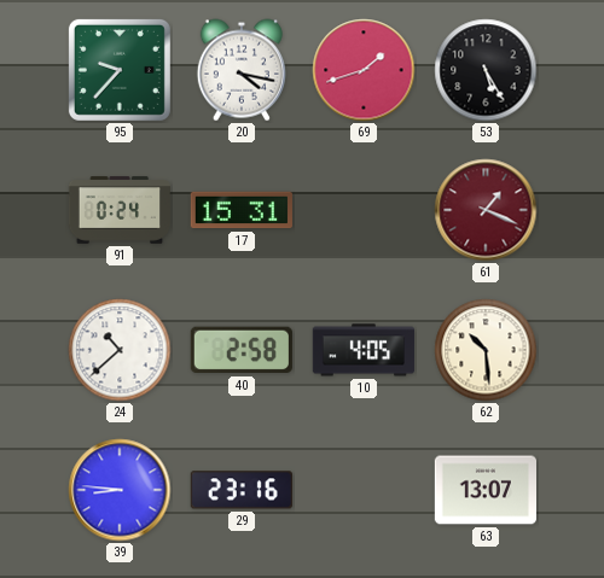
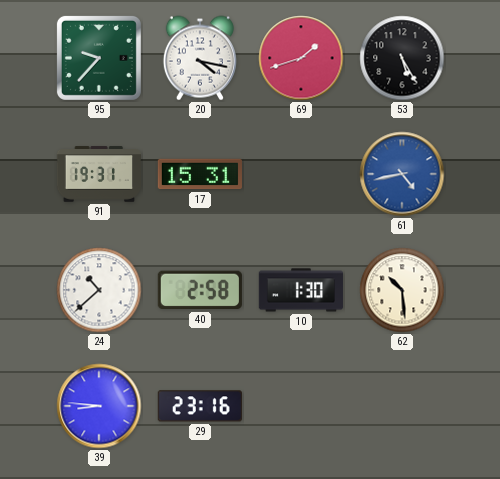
91: 0:24 -> 19:31
61: 1:19 -> 4:43
61 dial: burgundy -> blue
10: 4:05 -> 1:30
63: 13:07 -> none
